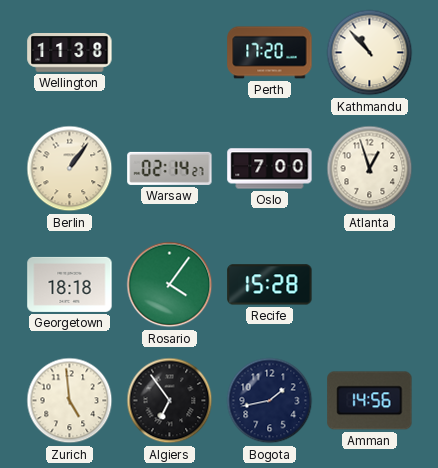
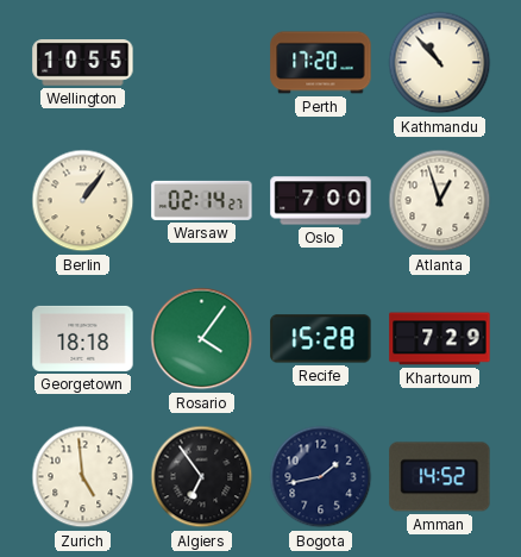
Wellington: 11:38 -> 10:55
Khartoum: none -> 7:29
Amman: 14:56 -> 14:52
